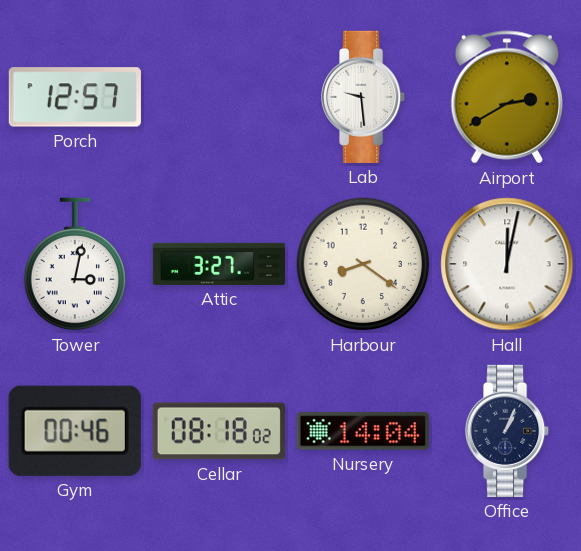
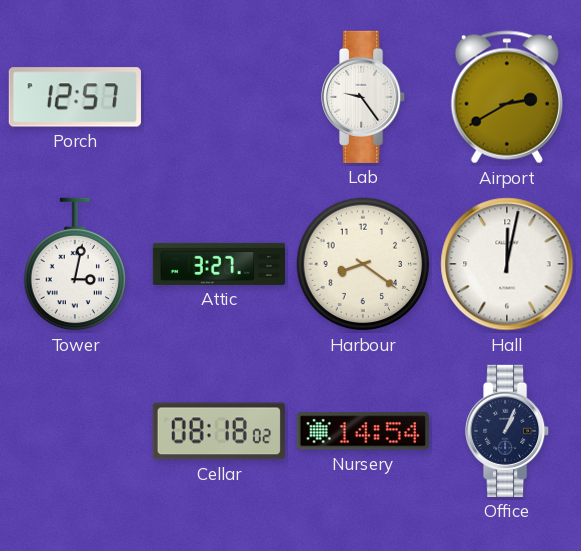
Lab: 9:29 -> 9:24
Gym: 00:46 -> none
Nursery: 14:04 -> 14:54
